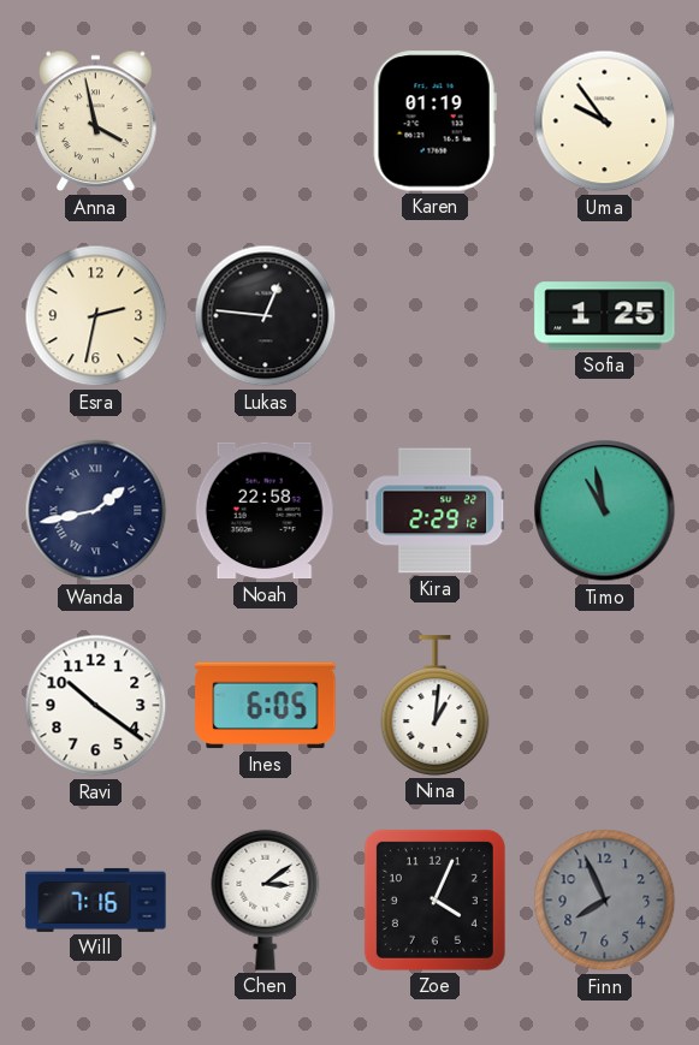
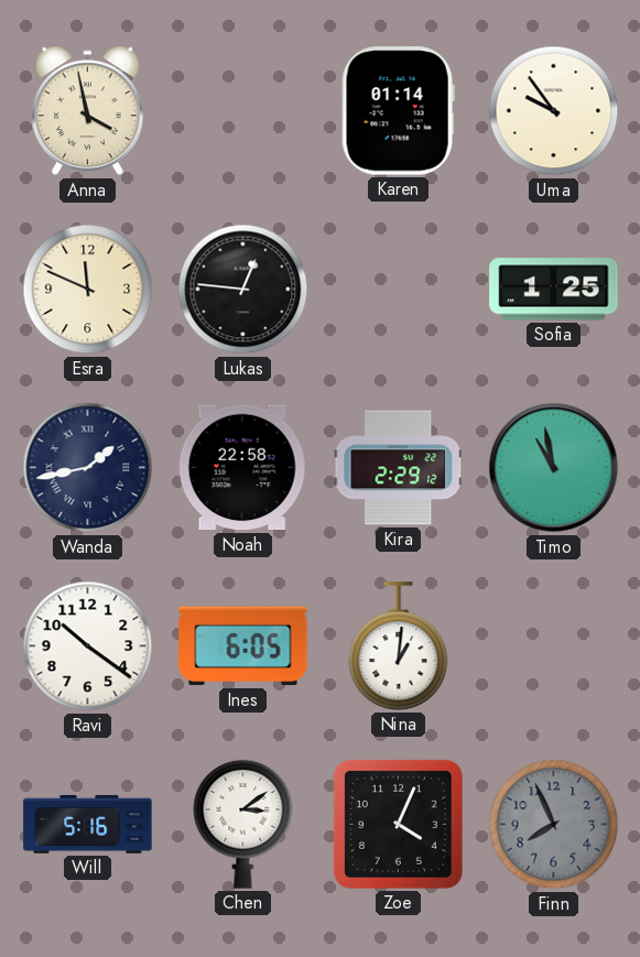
Karen: 01:19 -> 01:14
Esra: 2:32 -> 11:49
Will: 7:16 -> 5:16
